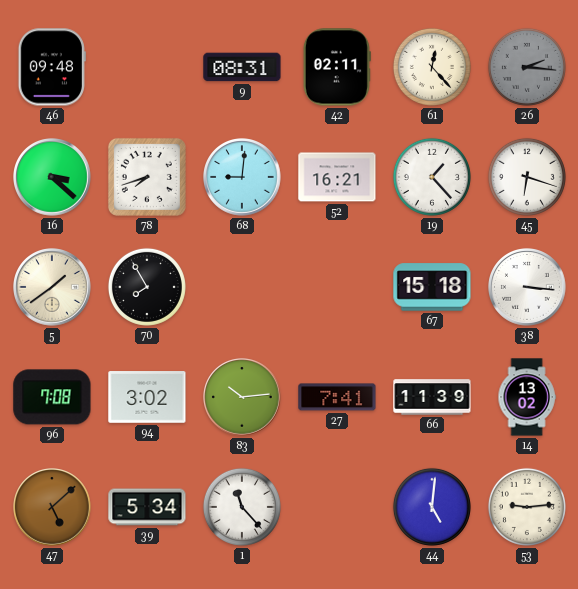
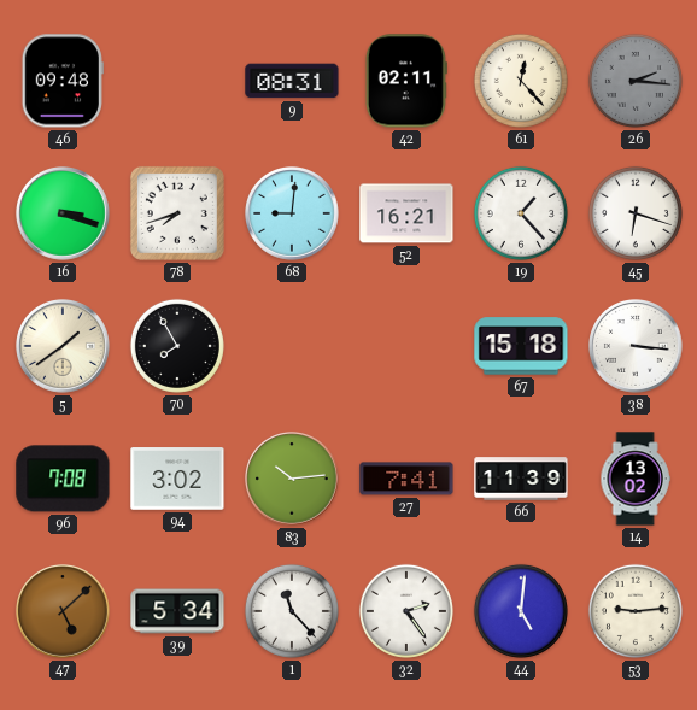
16: 3:22 -> 3:18
32: none -> 2:24
